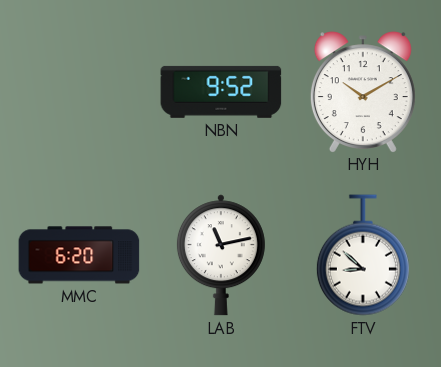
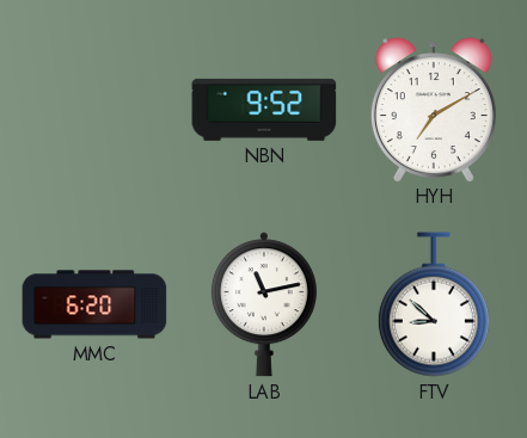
HYH: 10:10 -> 7:10
